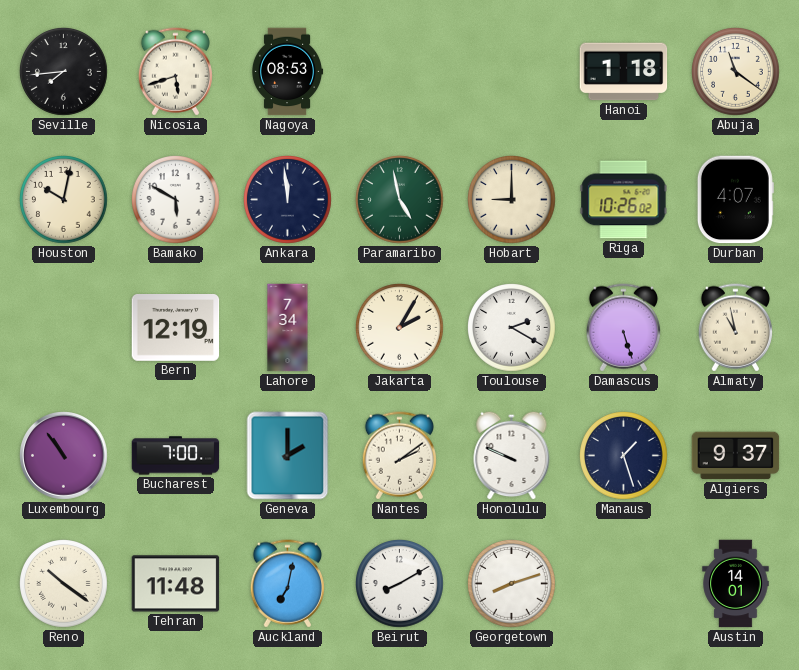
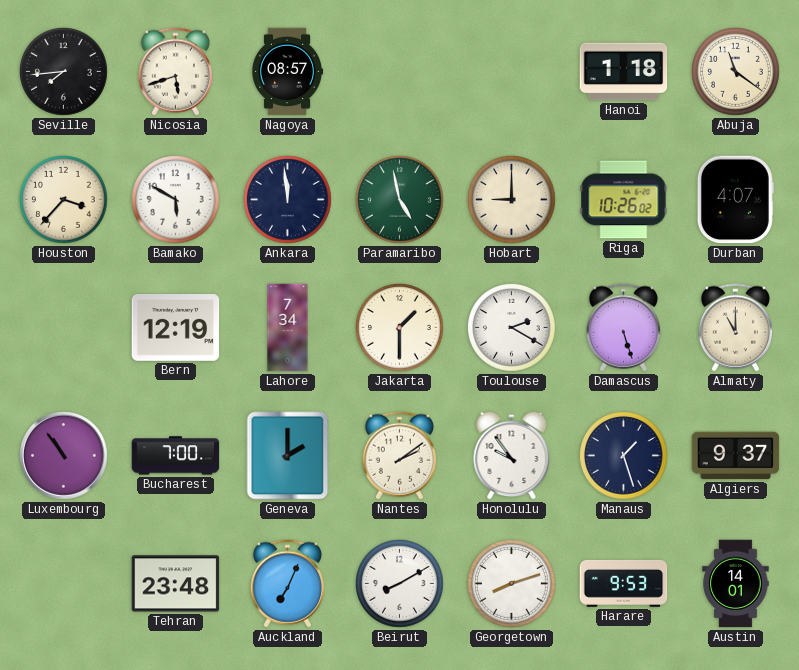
Nagoya: 08:53 -> 08:57
Houston: 10:02 -> 3:37
Jakarta: 2:05 -> 1:30
Almaty: 10:58 -> 11:00
Honolulu: 9:49 -> 9:54
Reno: 10:21 -> none
Tehran: 11:48 -> 23:48
Auckland: 7:02 -> 7:04
Harare: none -> 9:53
